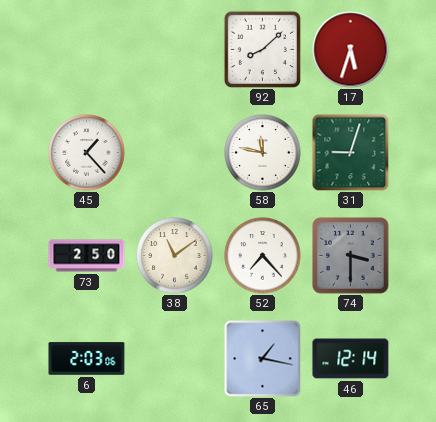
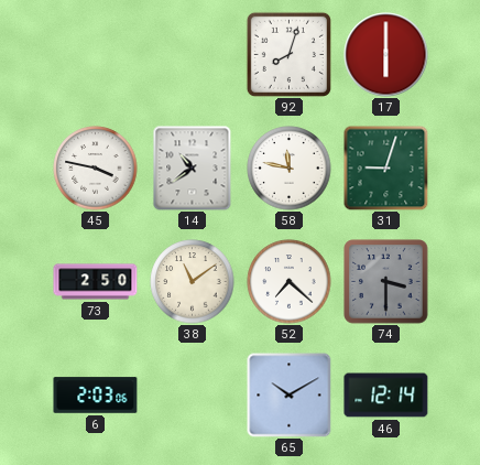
92: 8:08 -> 8:03
17: 5:33 -> 6:00
45: 1:23 -> 3:47
14: none -> 10:39
52: 7:23 -> 7:22
65: 1:17 -> 10:10
